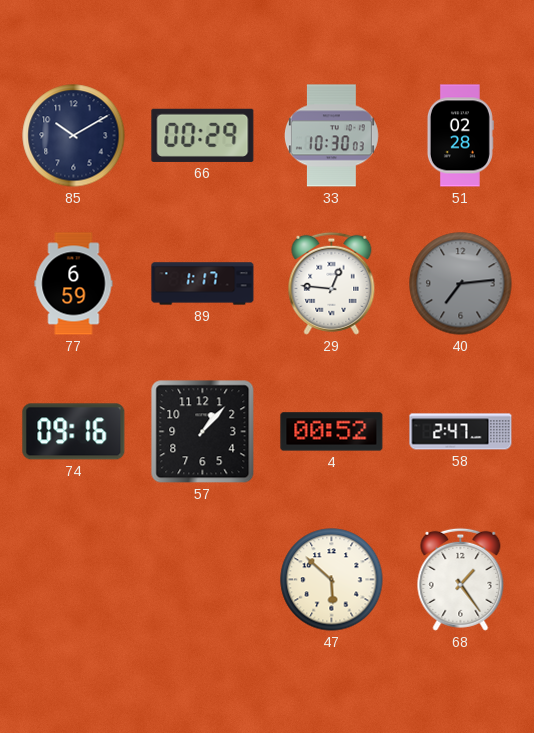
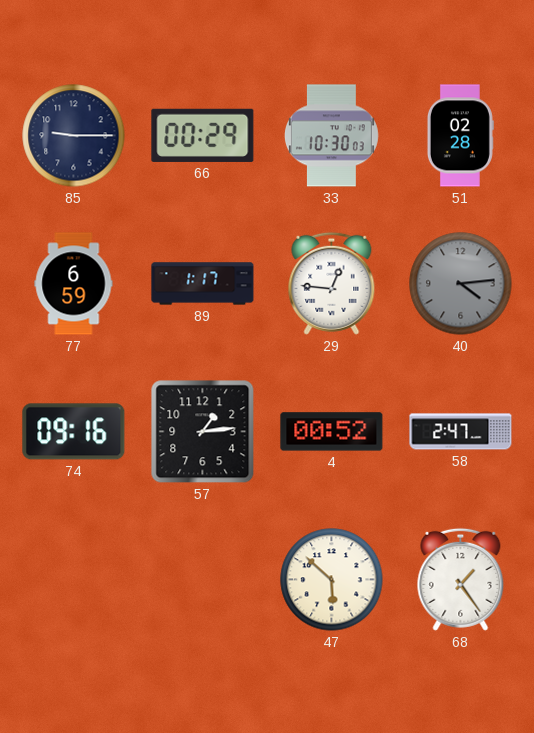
85: 10:10 -> 9:15
40: 7:14 -> 4:14
57: 1:07 -> 1:14
